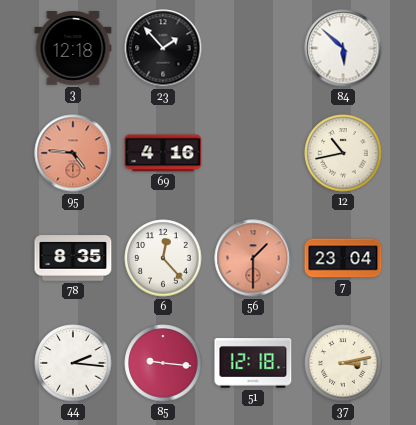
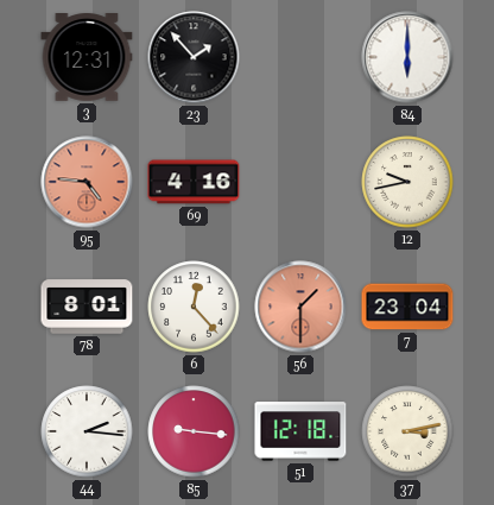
3: 12:18 -> 12:31
84: 5:52 -> 6:00
12: 10:43 -> 9:43
78: 8:35 -> 8:01
